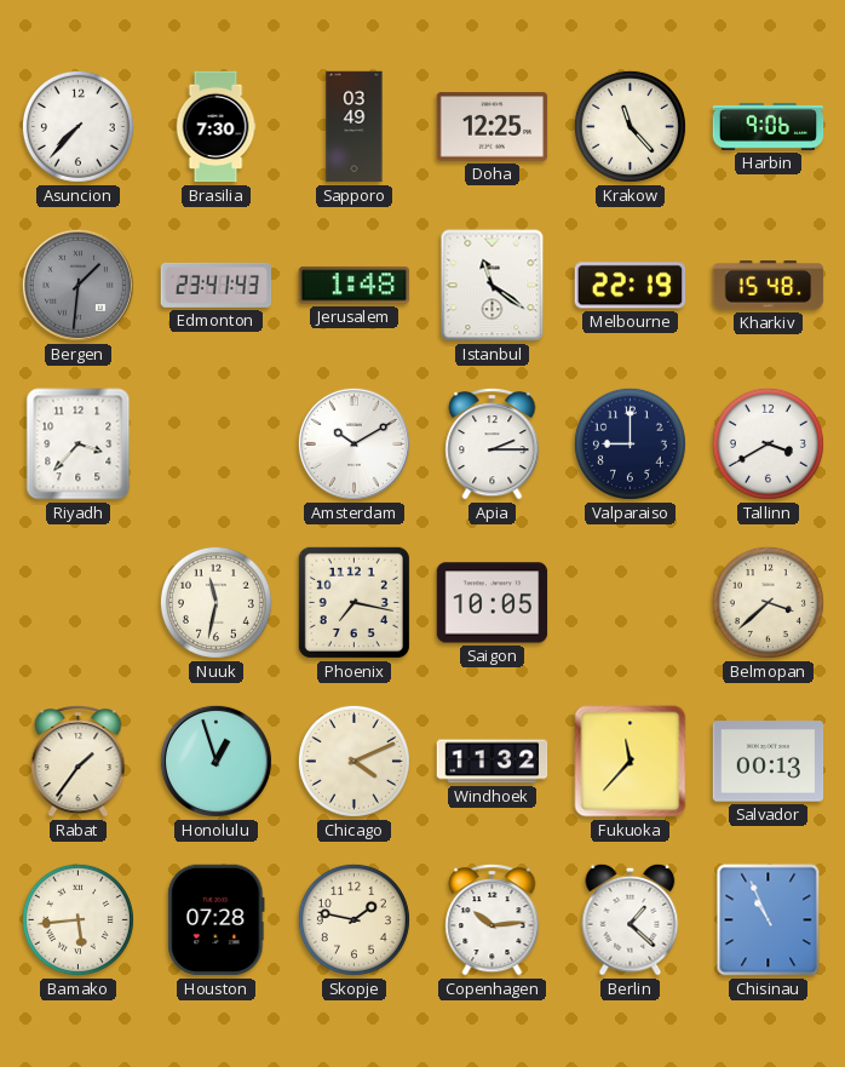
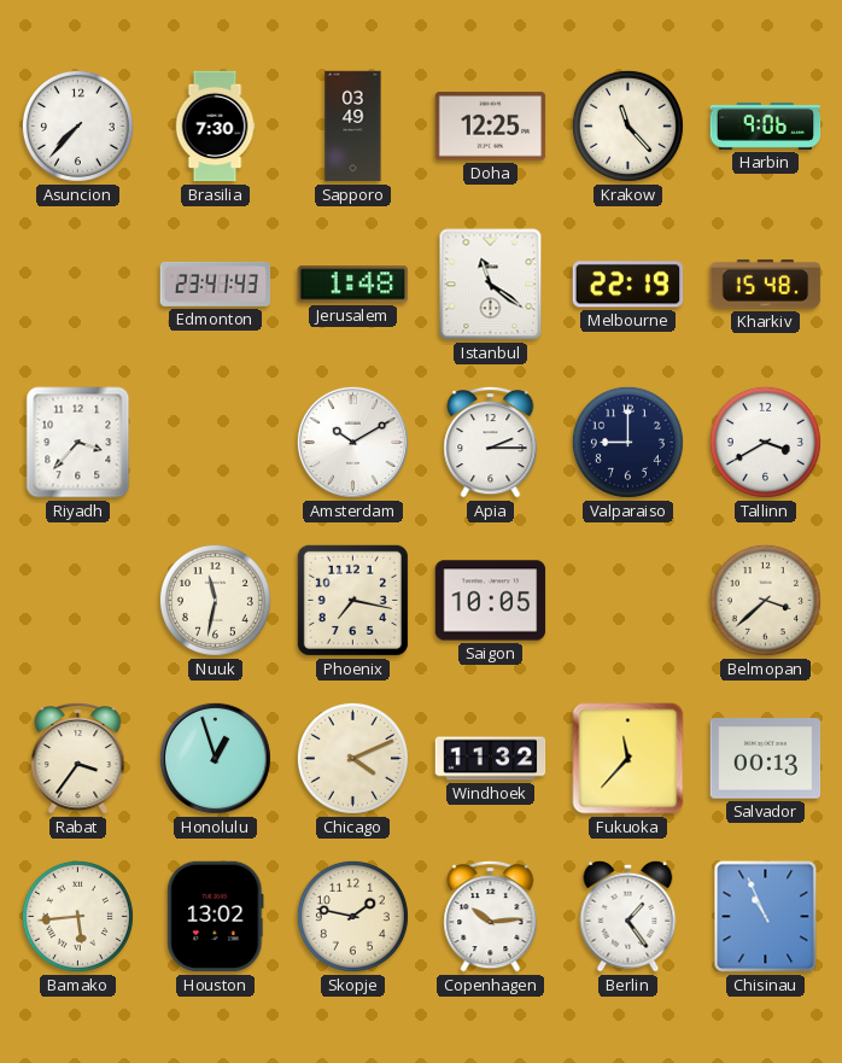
Bergen: 1:31 -> none
Rabat: 1:36 -> 3:36
Houston: 07:28 -> 13:02
Berlin: 1:22 -> 1:24
